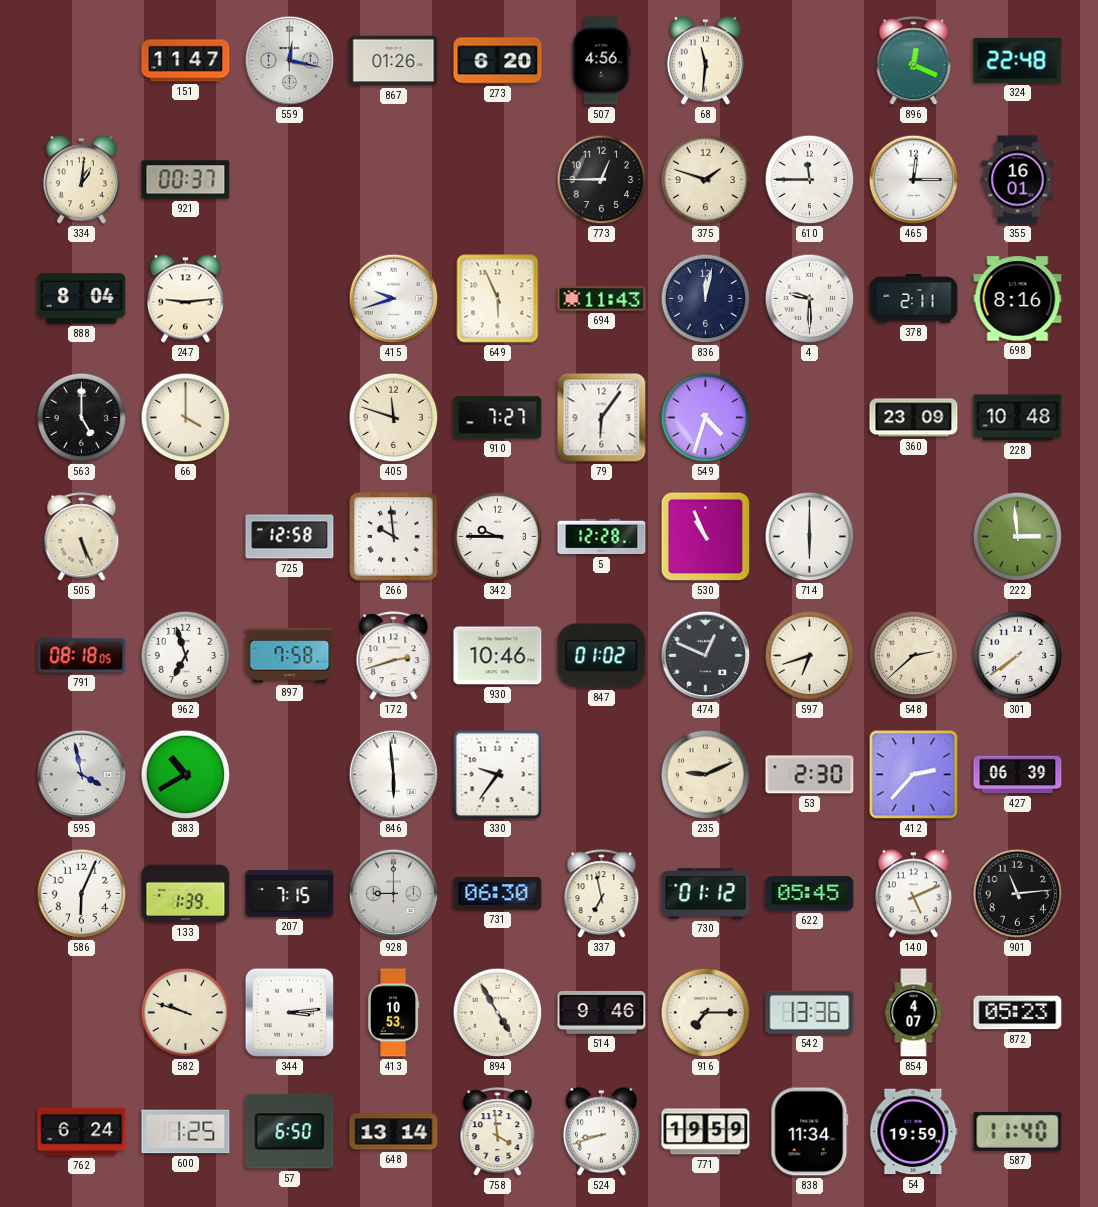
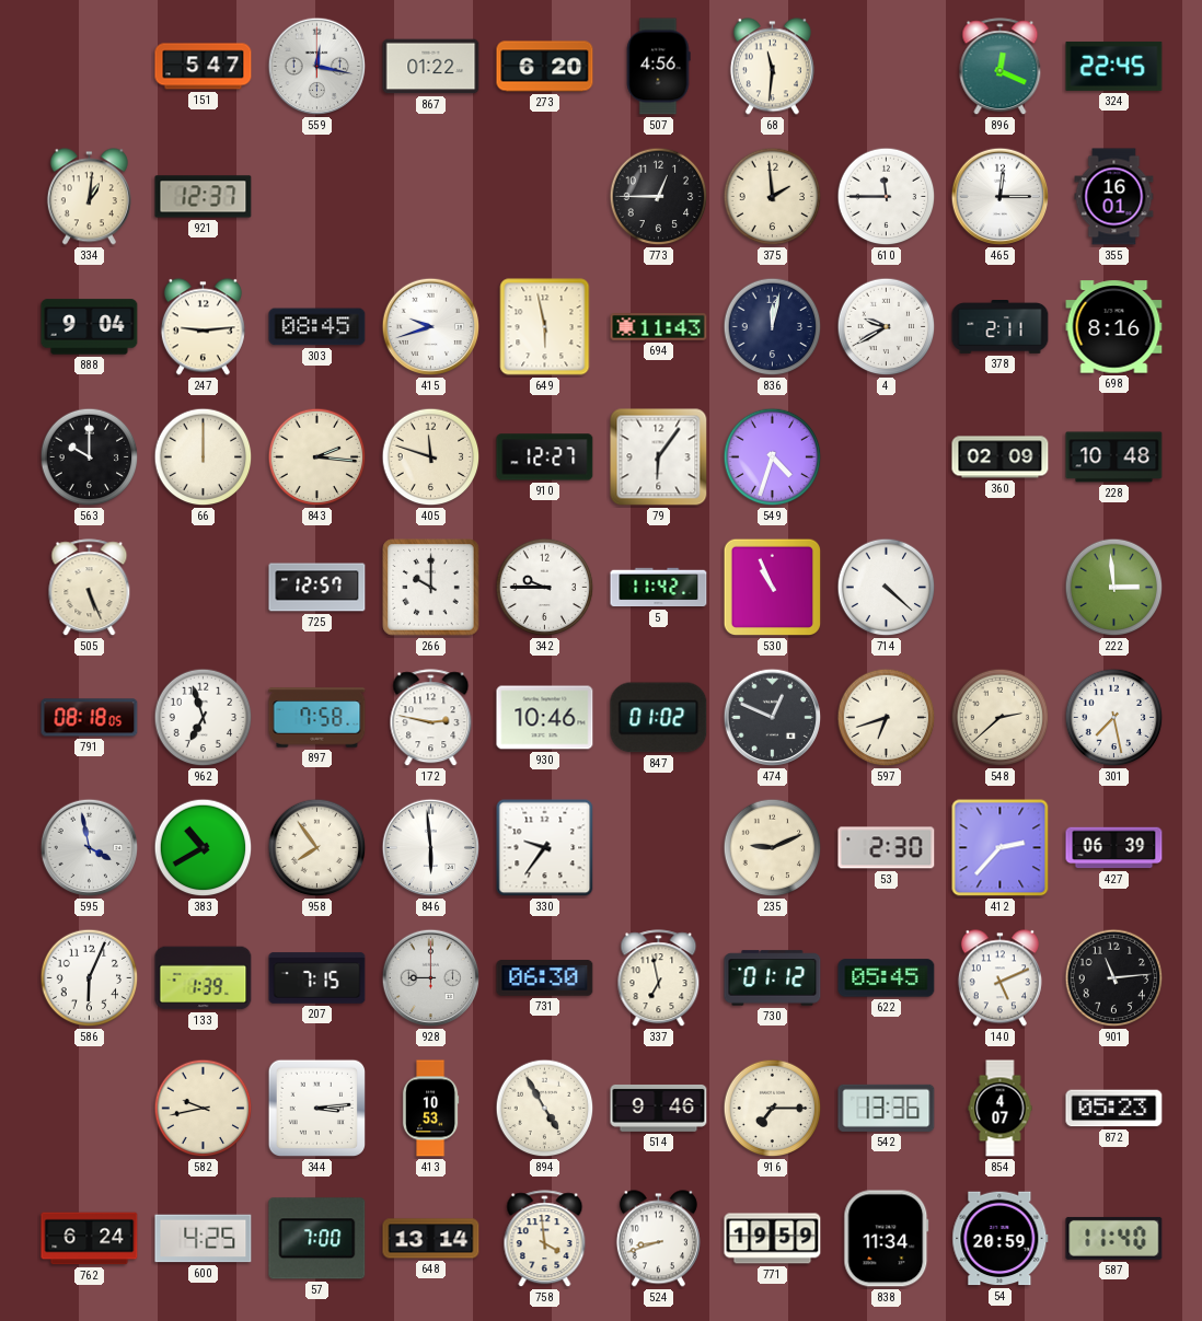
151: 11:47 -> 5:47
867: 01:26 -> 01:22
324: 22:48 -> 22:45
921: 00:37 -> 12:37
375: 1:48 -> 1:59
888: 8:04 -> 9:04
303: none -> 08:45
649: 5:56 -> 5:58
4: 9:30 -> 9:40
563: 5:00 -> 10:00
66: 4:00 -> 12:00
843: none -> 2:16
910: 7:27 -> 12:27
360: 23:09 -> 02:09
725: 12:58 -> 12:57
266: 9:59 -> 10:00
5: 12:28 -> 11:42
714: 6:00 -> 4:22
172: 2:42 -> 2:47
301: 7:39 -> 7:28
958: none -> 7:54
582: 9:48 -> 9:43
600: 1:25 -> 4:25
57: 6:50 -> 7:00
54: 19:59 -> 20:59
